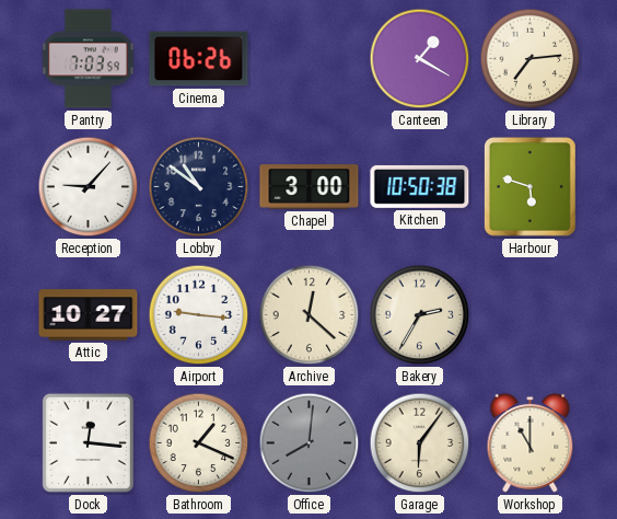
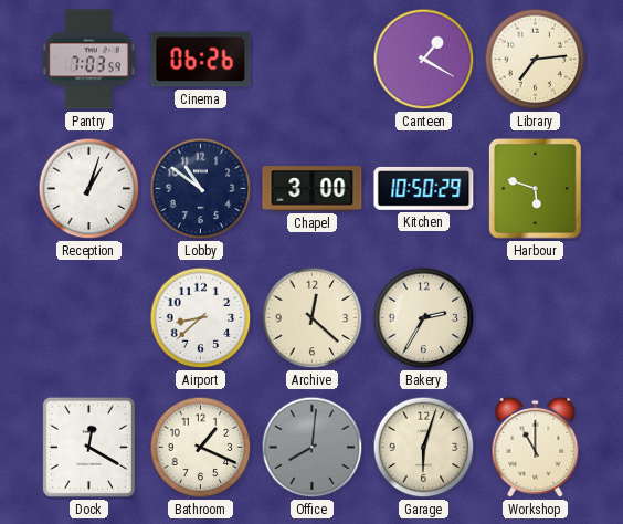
Reception: 9:07 -> 1:03
Kitchen: 10:50:38 -> 10:50:29
Attic: 10:27 -> none
Airport: 9:16 -> 8:38
Dock: 12:16 -> 12:20
Garage: 6:06 -> 6:03
